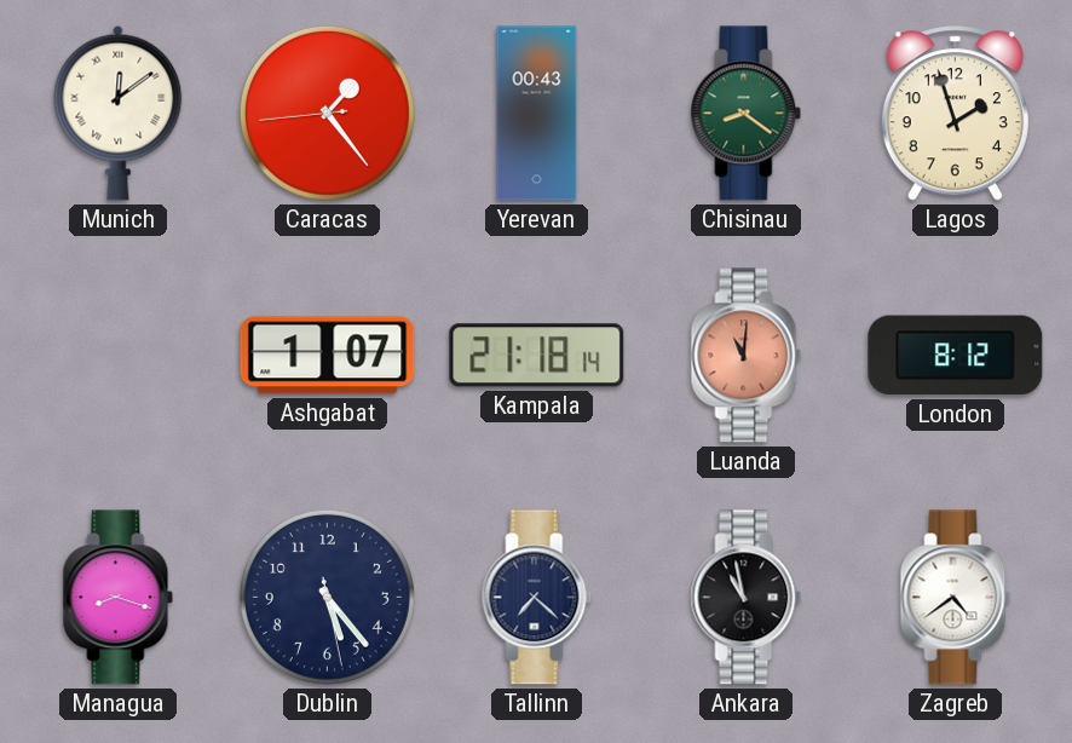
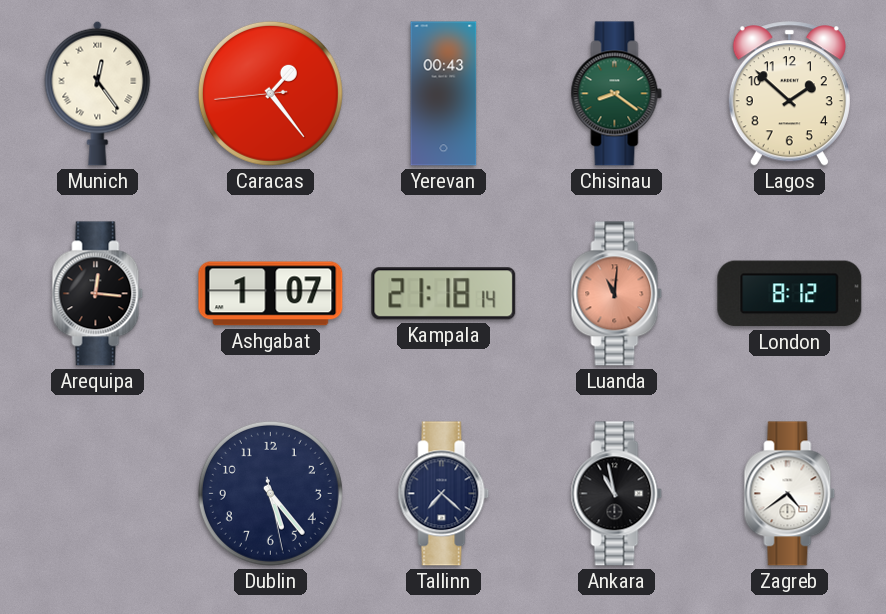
Munich: 12:09 -> 12:24
Lagos: 1:57 -> 1:52
Arequipa: none -> 12:16
Managua: 8:18 -> none
